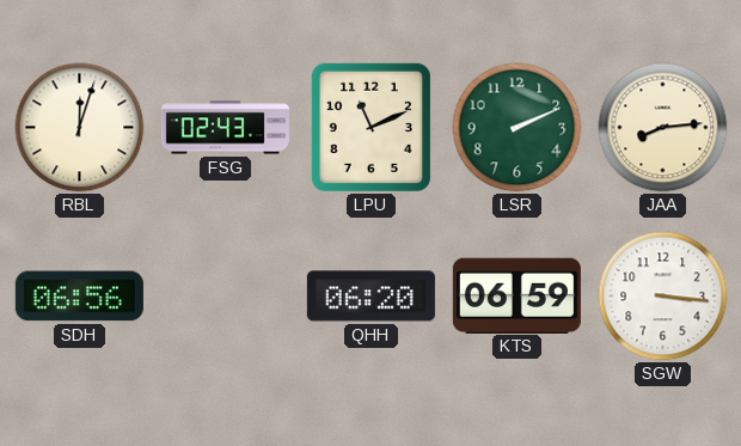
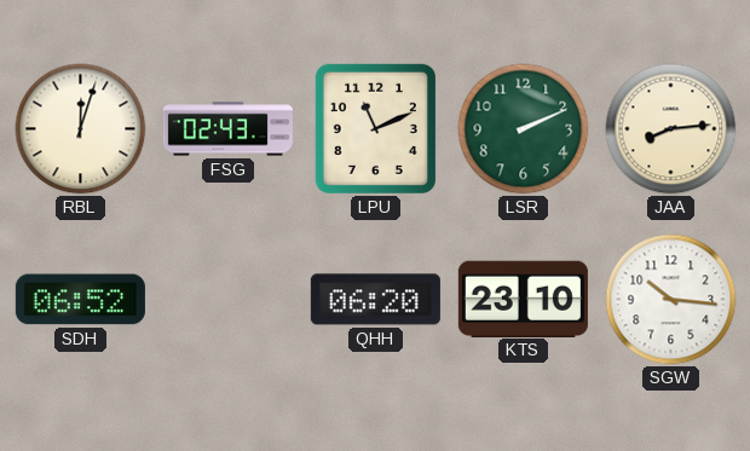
SDH: 06:56 -> 06:52
KTS: 06:59 -> 23:10
SGW: 3:16 -> 10:16
